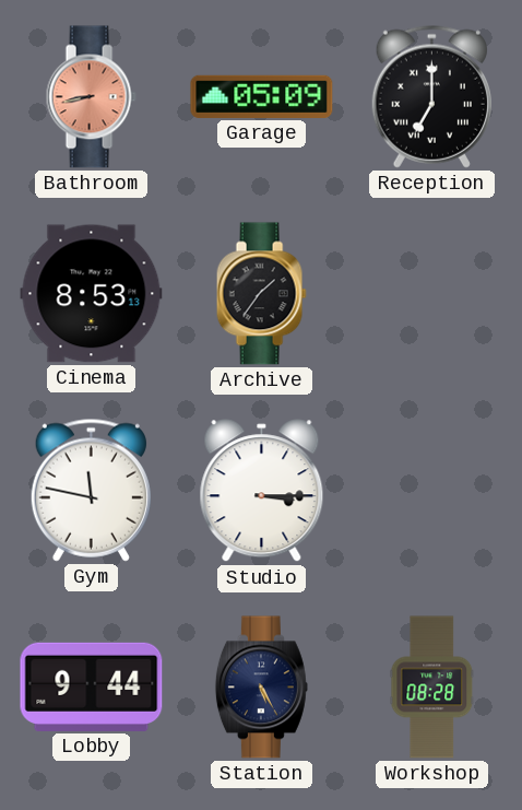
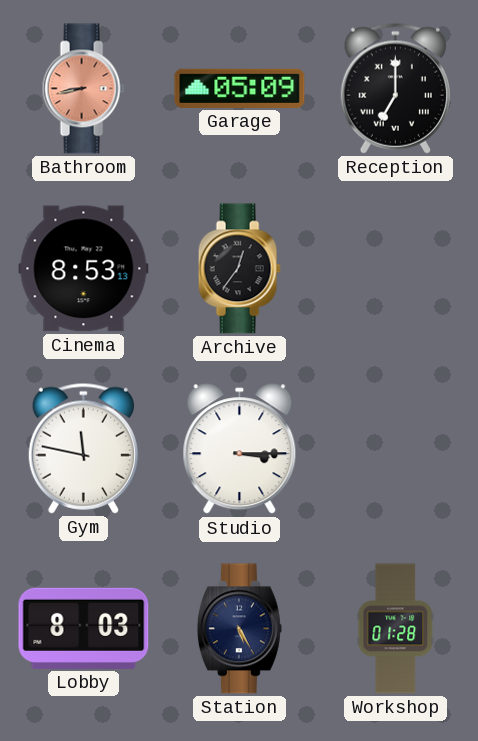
Archive: 1:36 -> 12:36
Lobby: 9:44 -> 8:03
Workshop: 08:28 -> 01:28
